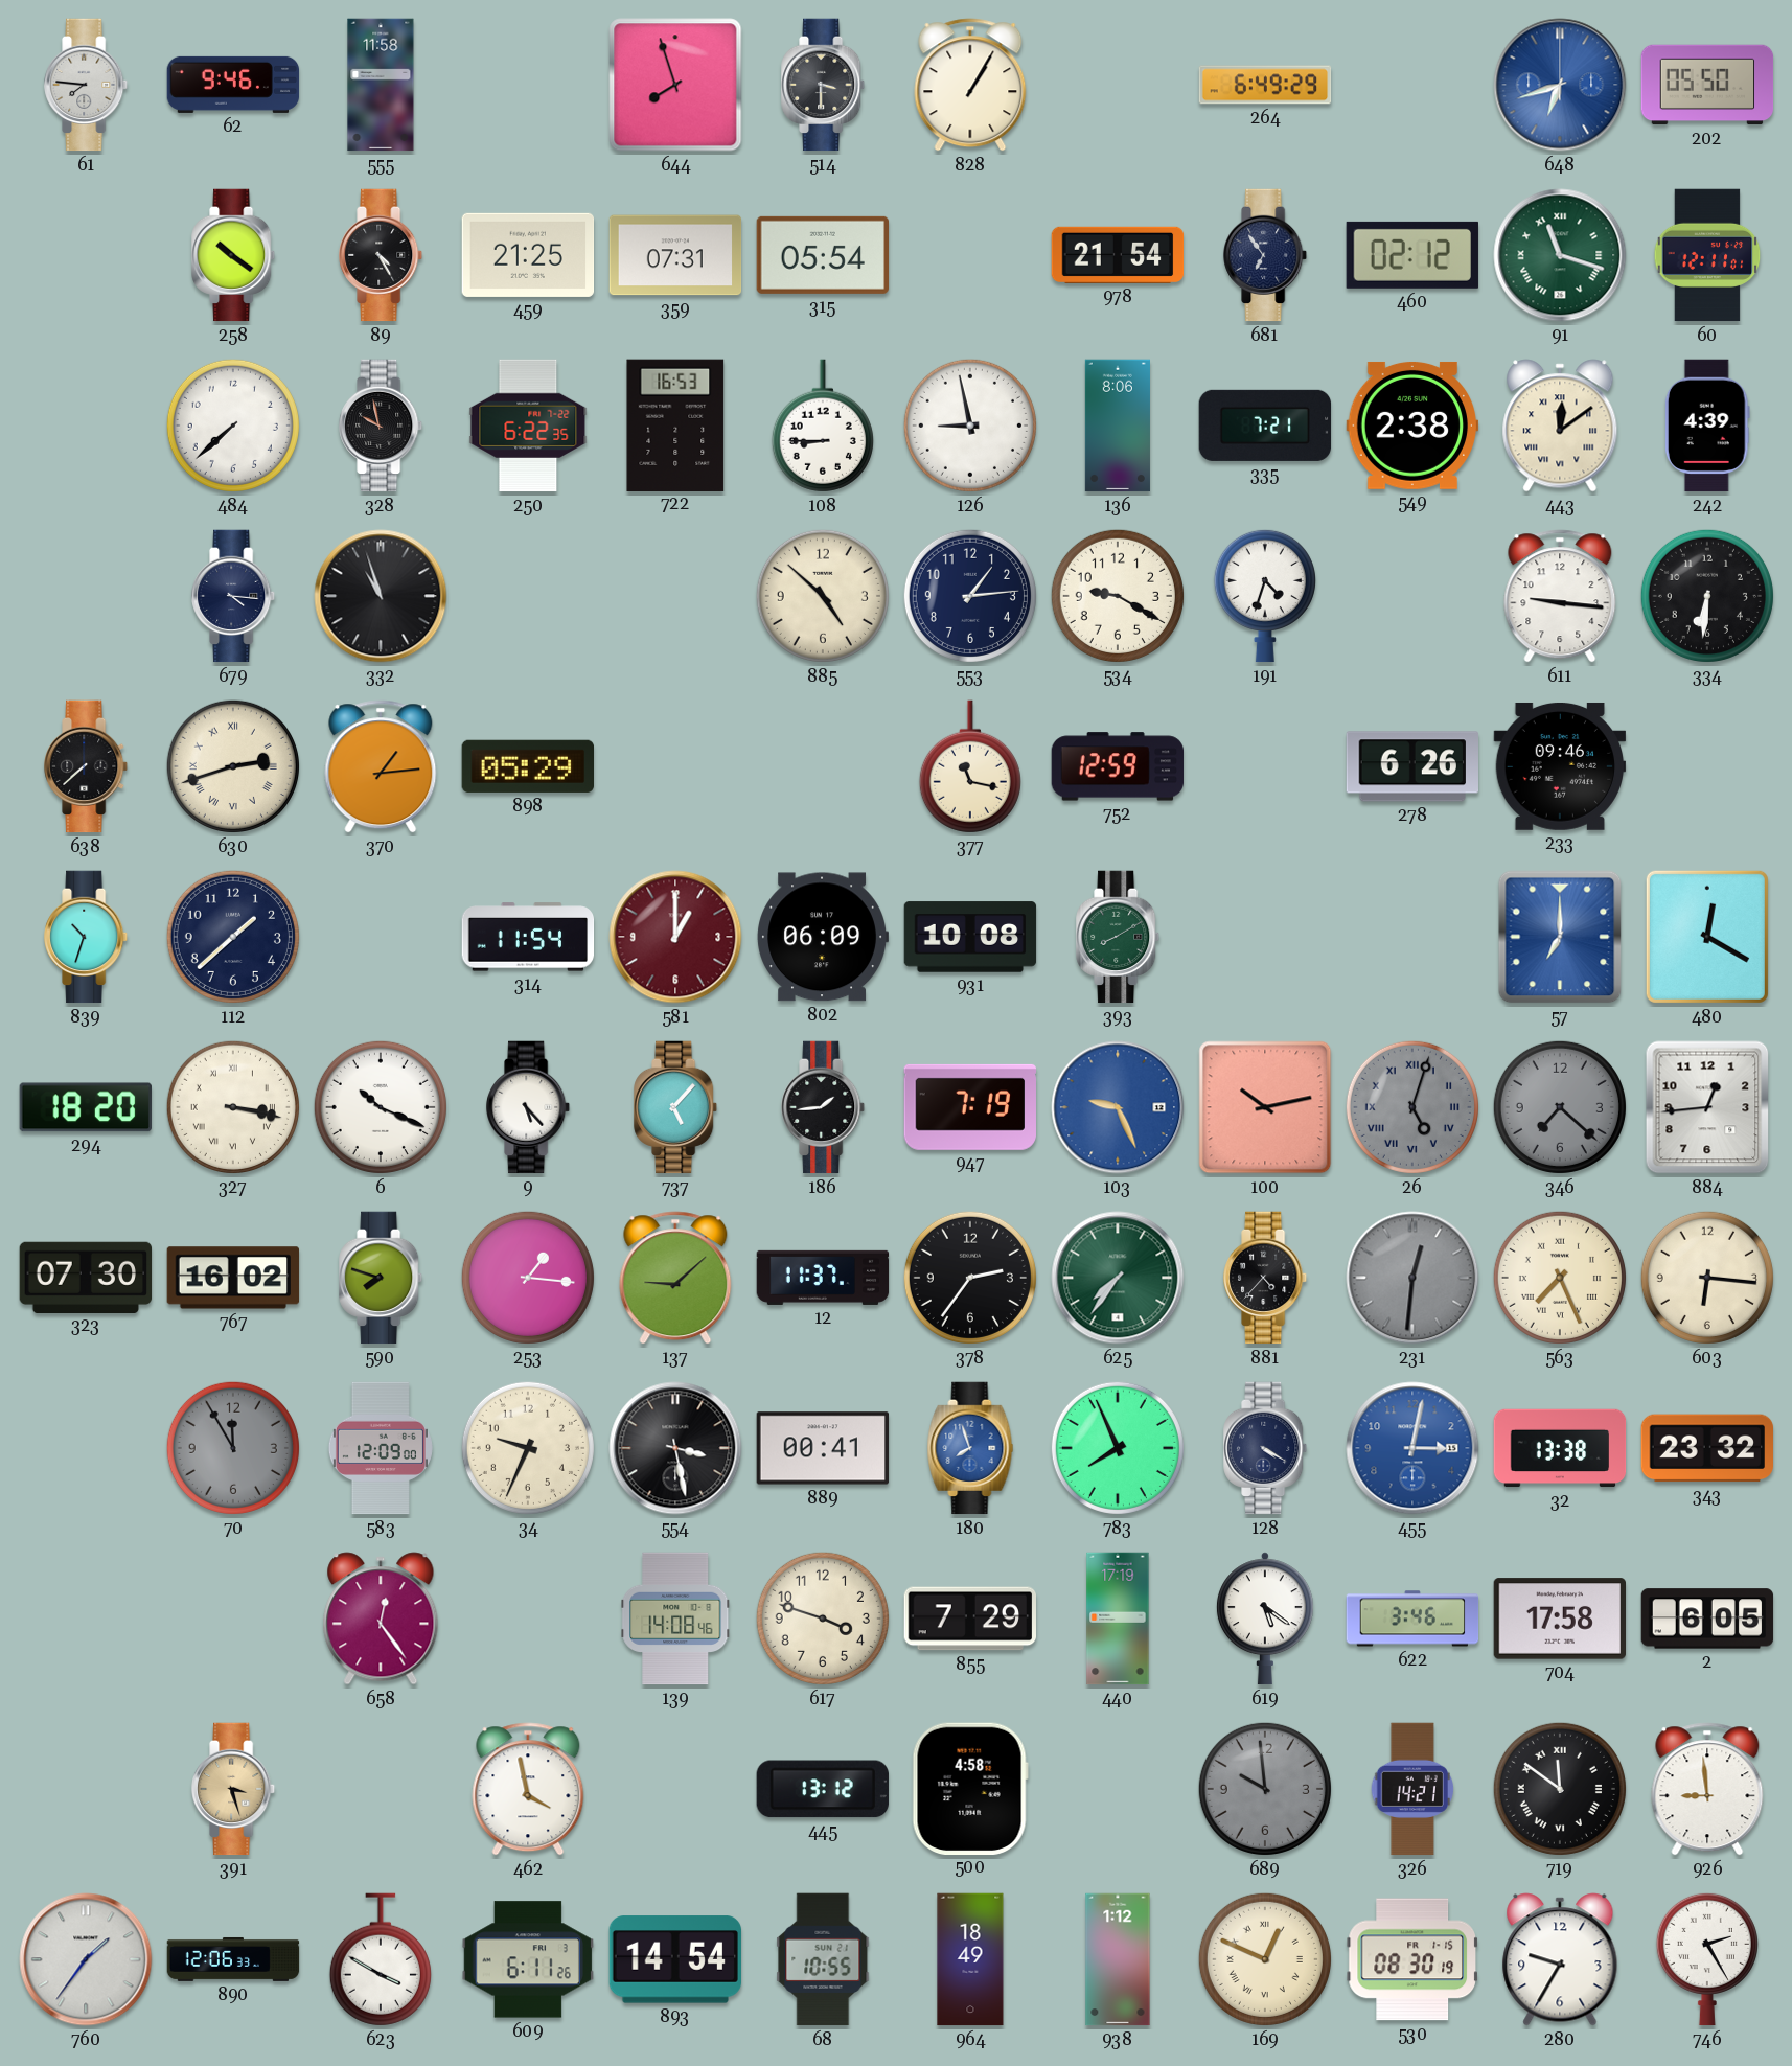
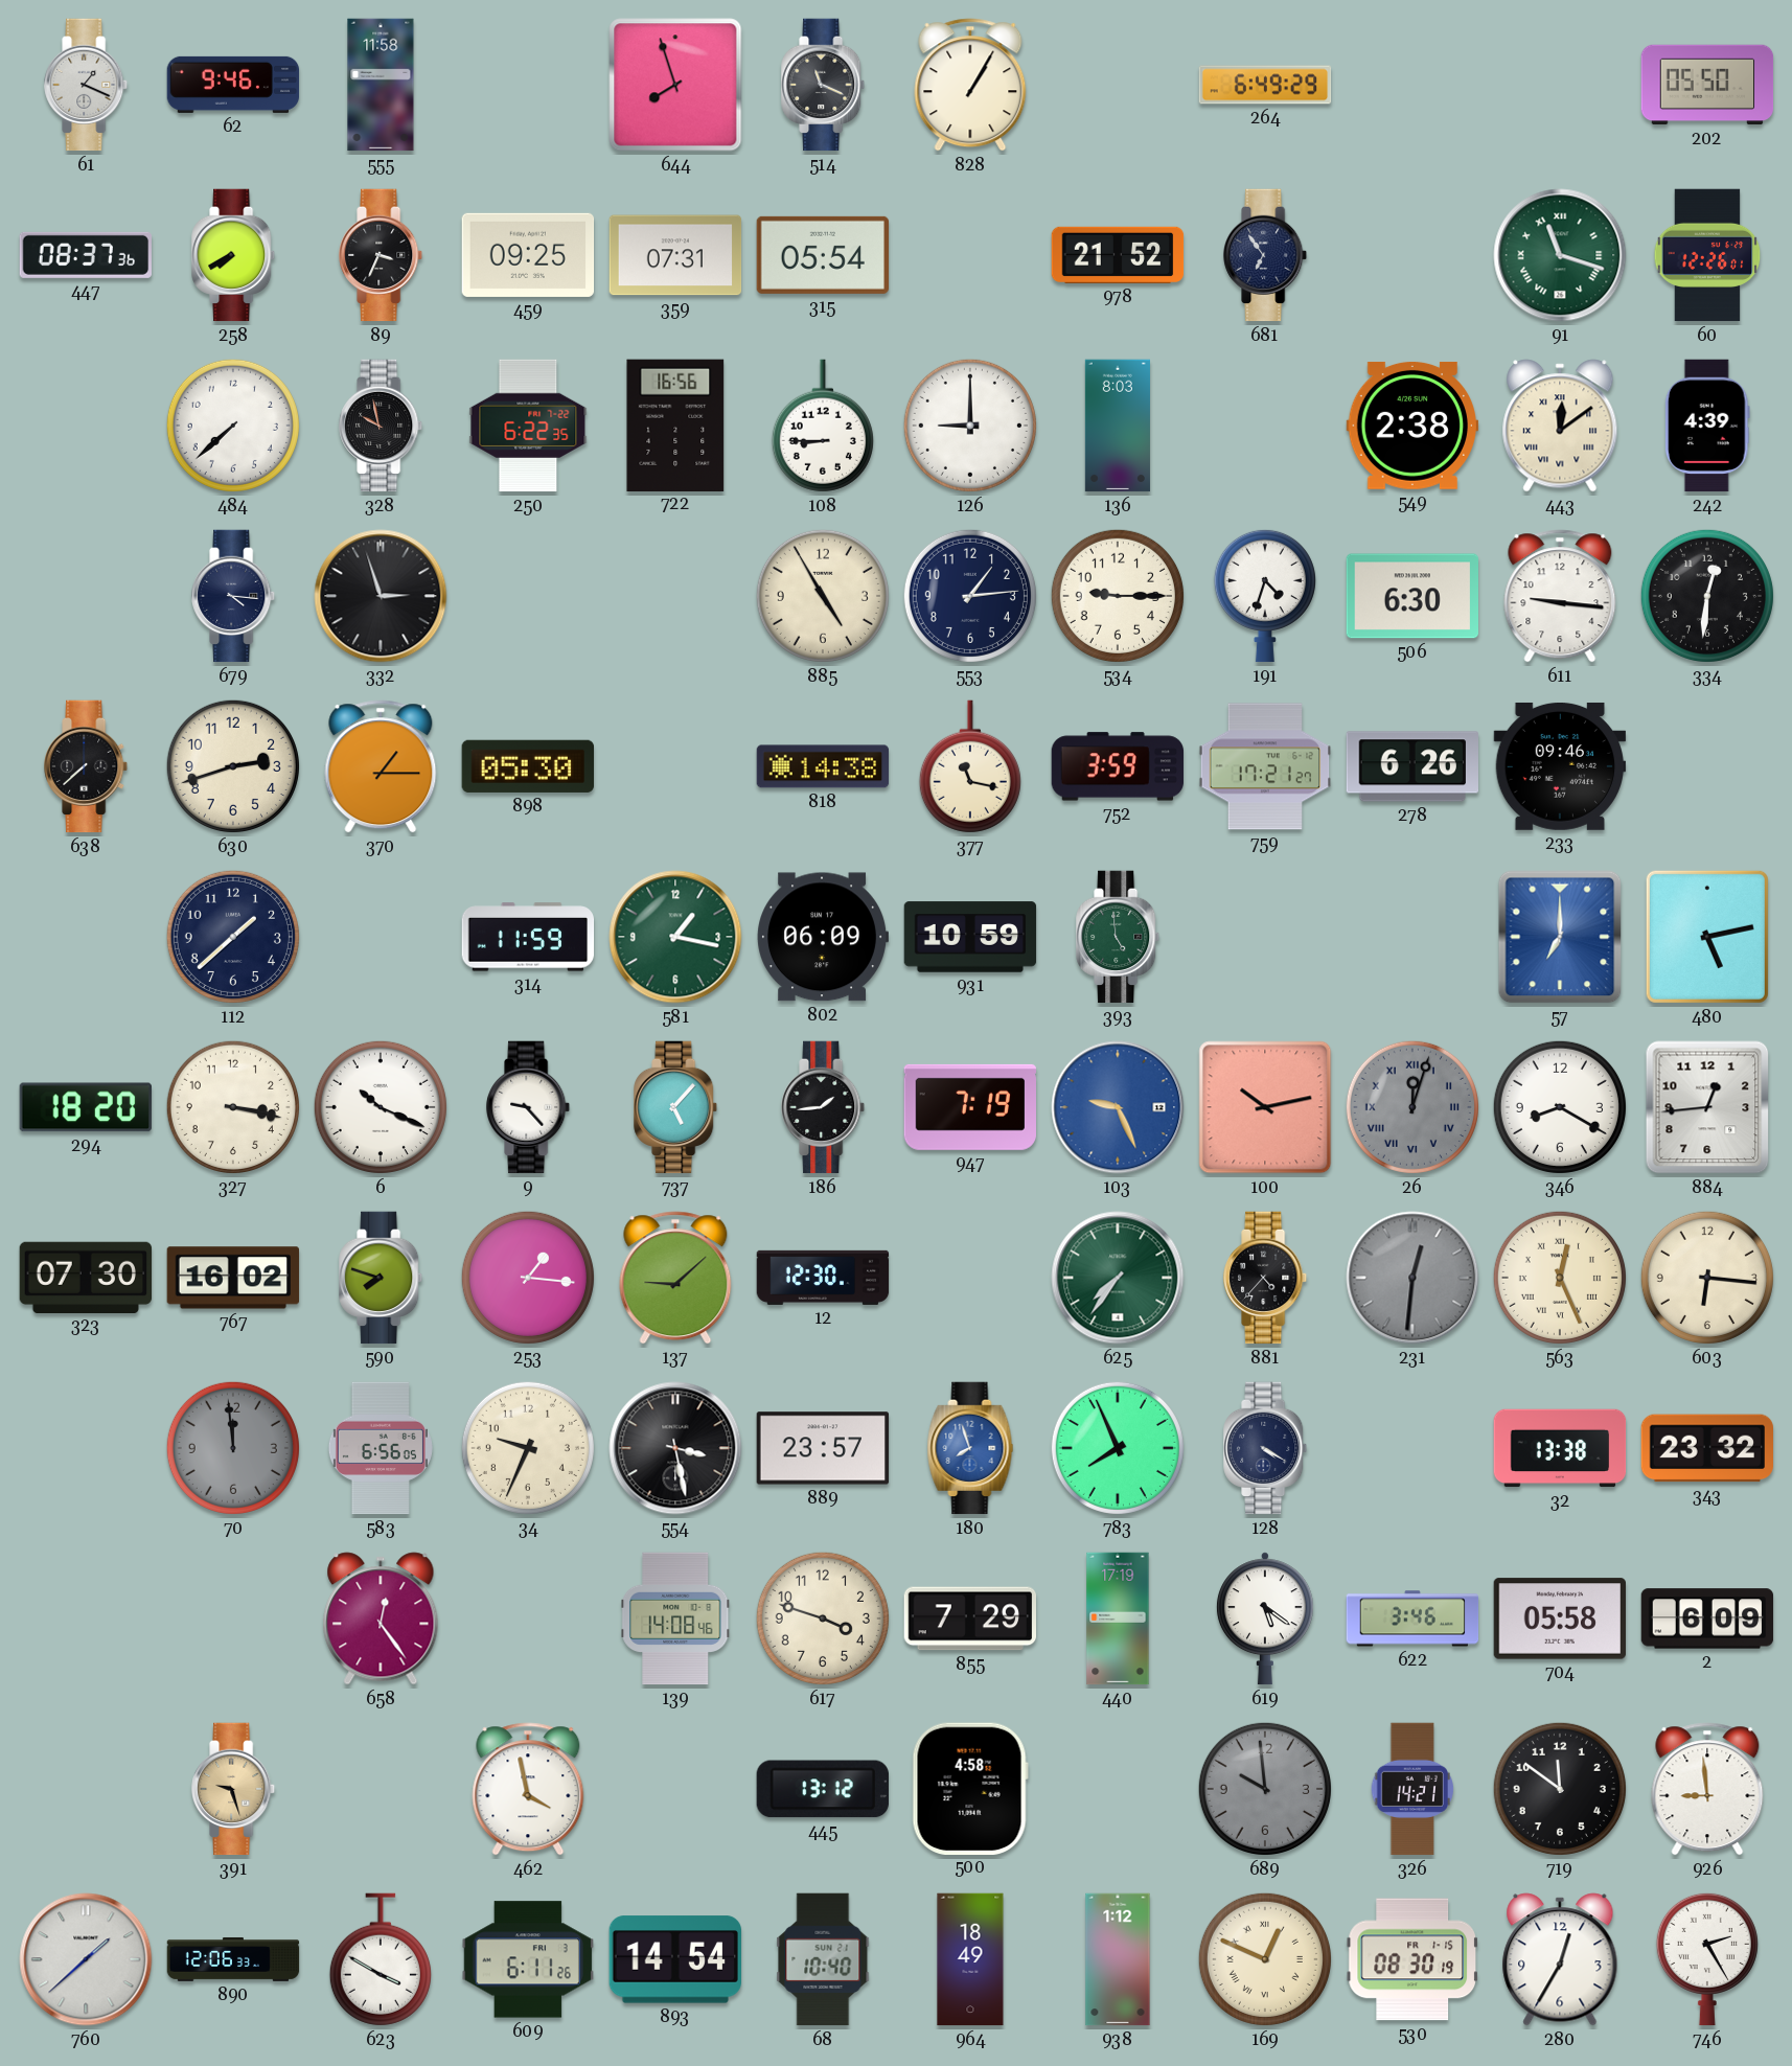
61: 7:46 -> 1:19
514: 3:30 -> 11:19
648: 6:42 -> none
447: none -> 08:37
258: 10:21 -> 7:40
89: 4:25 -> 3:34
459: 21:25 -> 09:25
978: 21:54 -> 21:52
460: 02:12 -> none
60: 12:11 -> 12:26
722: 16:53 -> 16:56
126: 8:58 -> 9:00
136: 8:06 -> 8:03
335: 7:21 -> none
332: 10:57 -> 2:57
885: 4:52 -> 4:55
534: 9:20 -> 9:15
506: none -> 6:30
334: 6:31 -> 12:31
630 numerals: Roman -> Arabic
370: 1:14 -> 1:15
898: 05:29 -> 05:30
818: none -> 14:38
752: 12:59 -> 3:59
759: none -> 17:21
839: 10:33 -> none
314: 11:54 -> 11:59
581: 1:00 -> 1:17
581 dial: burgundy -> green
931: 10:08 -> 10:59
393: 8:10 -> 4:59
480: 12:20 -> 5:13
327 numerals: Roman -> Arabic
9: 5:23 -> 9:23
26: 5:03 -> 12:03
346: 7:22 -> 8:20
346 dial: grey -> white
12: 11:37 -> 12:30
378: 2:36 -> none
563: 7:26 -> 12:26
70: 11:55 -> 11:59
583: 12:09 -> 6:56
889: 00:41 -> 23:57
455: 3:02 -> none
704: 17:58 -> 05:58
2: 6:05 -> 6:09
391: 3:27 -> 9:27
719 numerals: Roman -> Arabic
760: 1:36 -> 1:38
68: 10:55 -> 10:40
280: 9:35 -> 12:35
